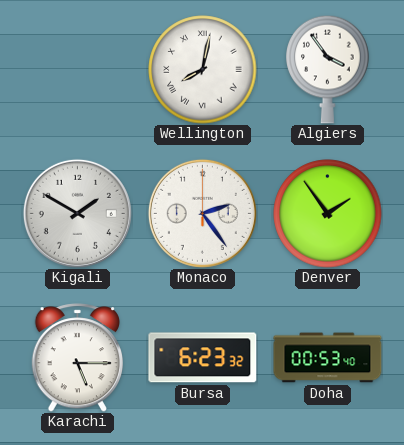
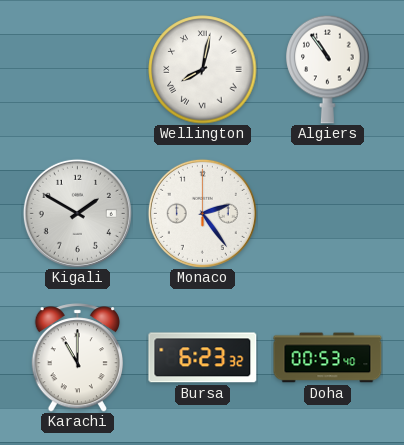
Algiers: 3:54 -> 10:54
Denver: 1:54 -> none
Karachi: 5:15 -> 11:00
